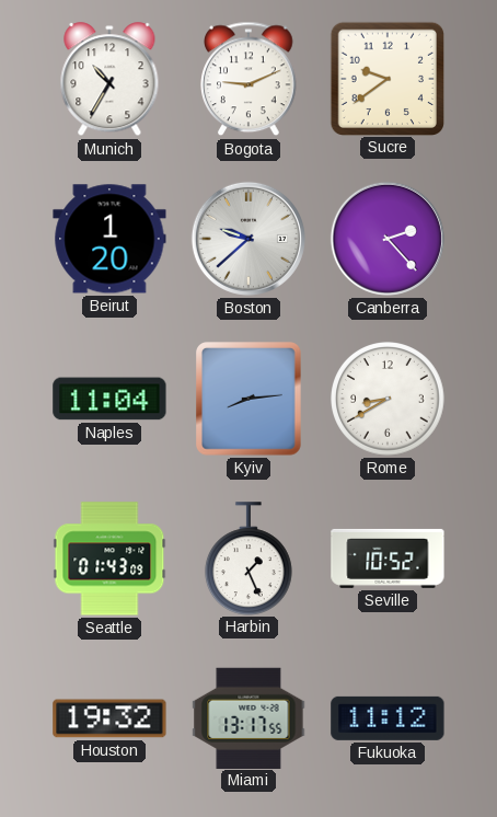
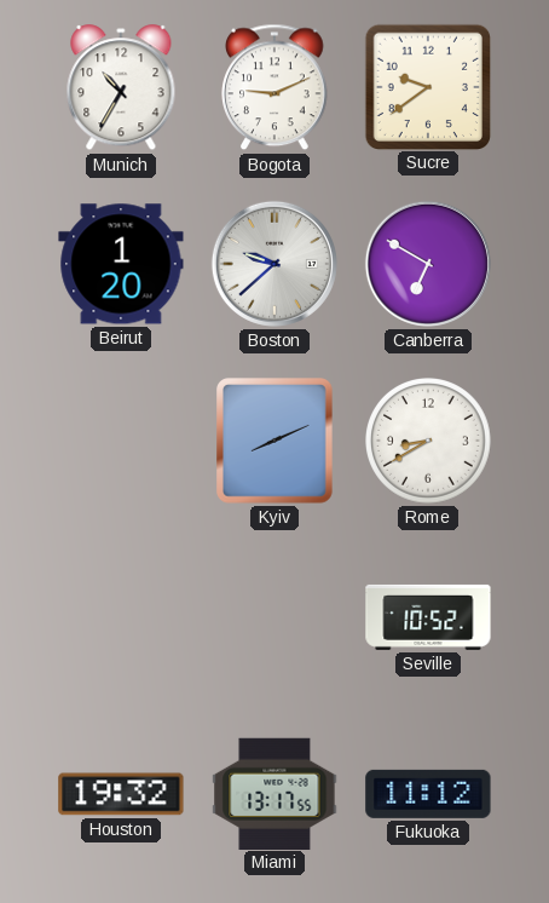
Canberra: 2:23 -> 6:50
Naples: 11:04 -> none
Kyiv: 8:14 -> 8:11
Seattle: 01:43 -> none
Harbin: 1:26 -> none
